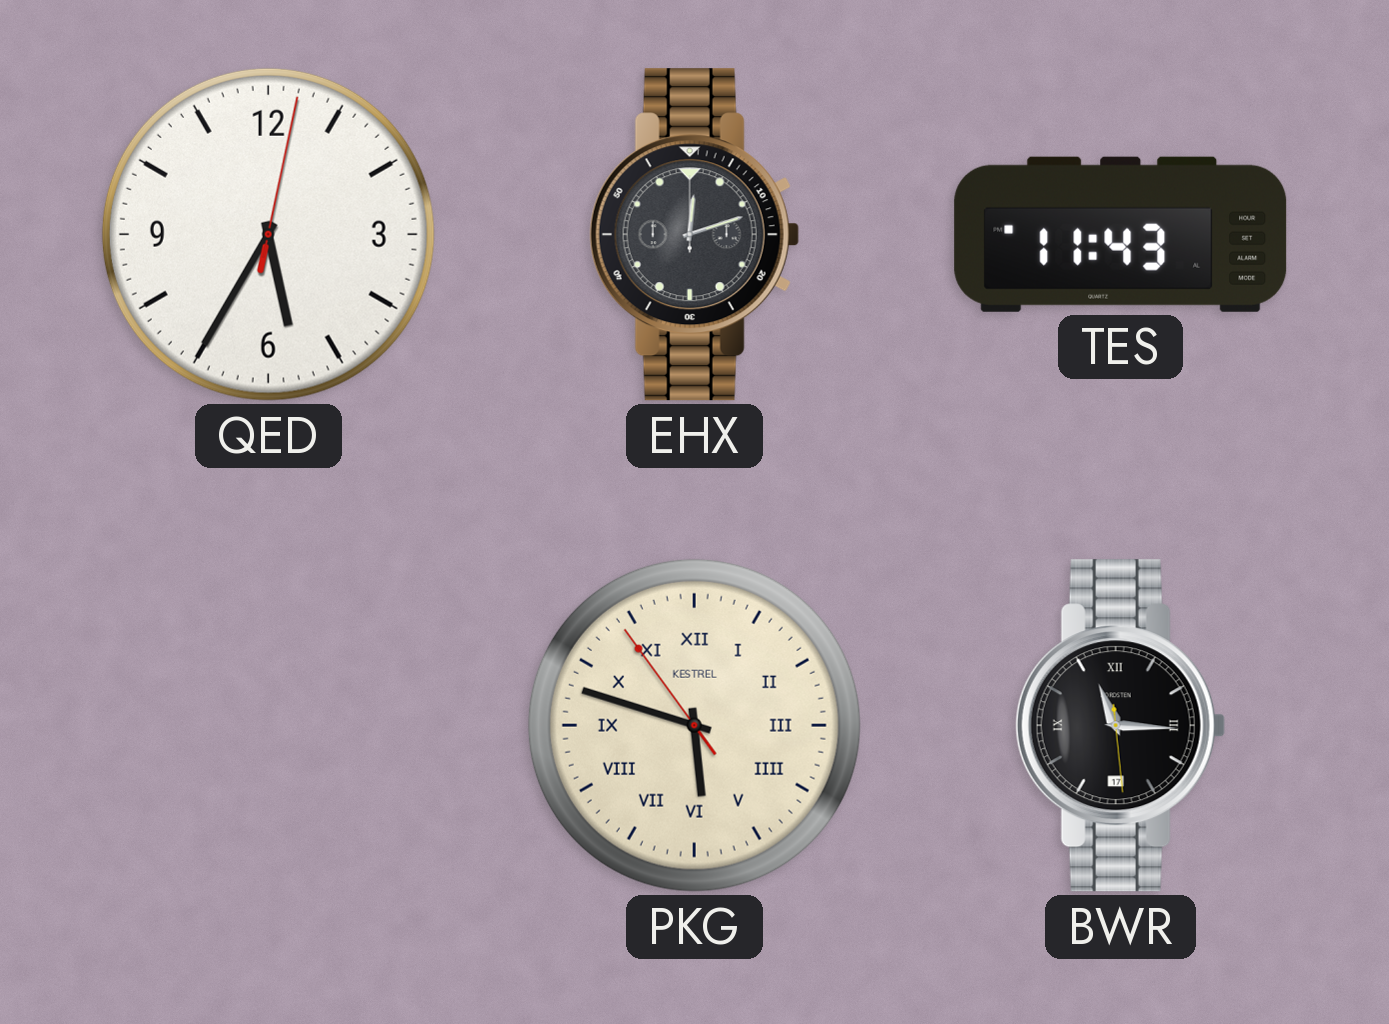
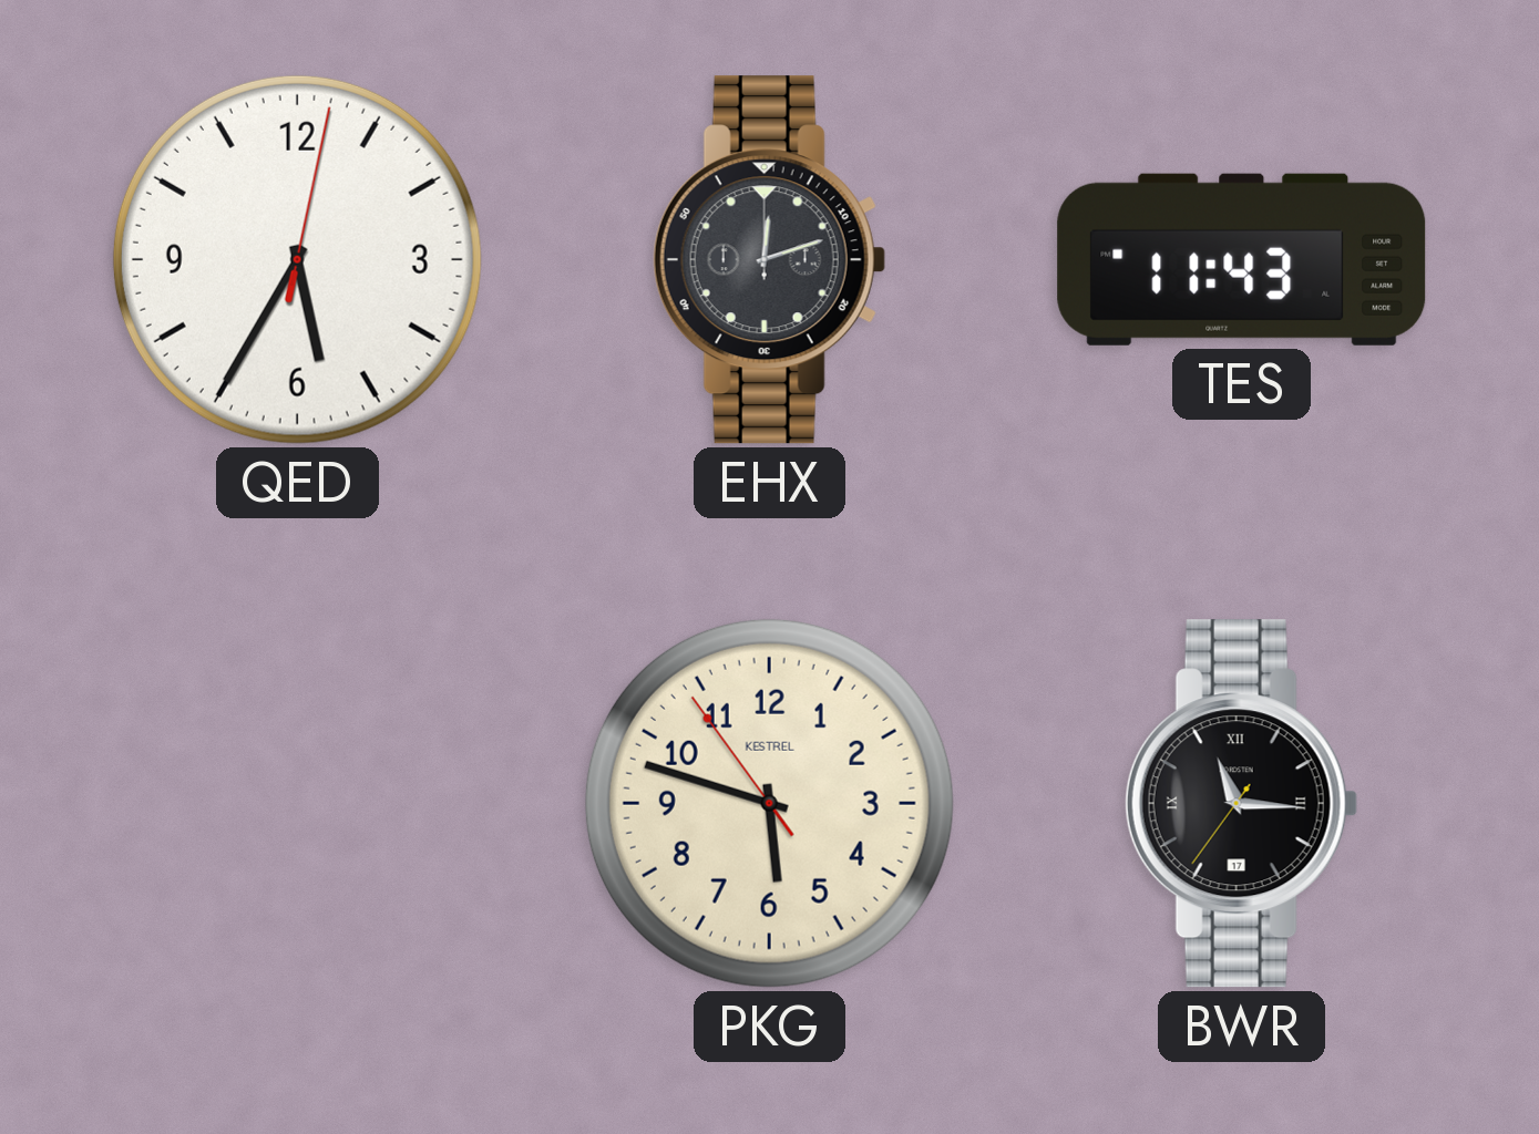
PKG numerals: Roman -> Arabic
BWR: 11:15:29 -> 11:15:36
